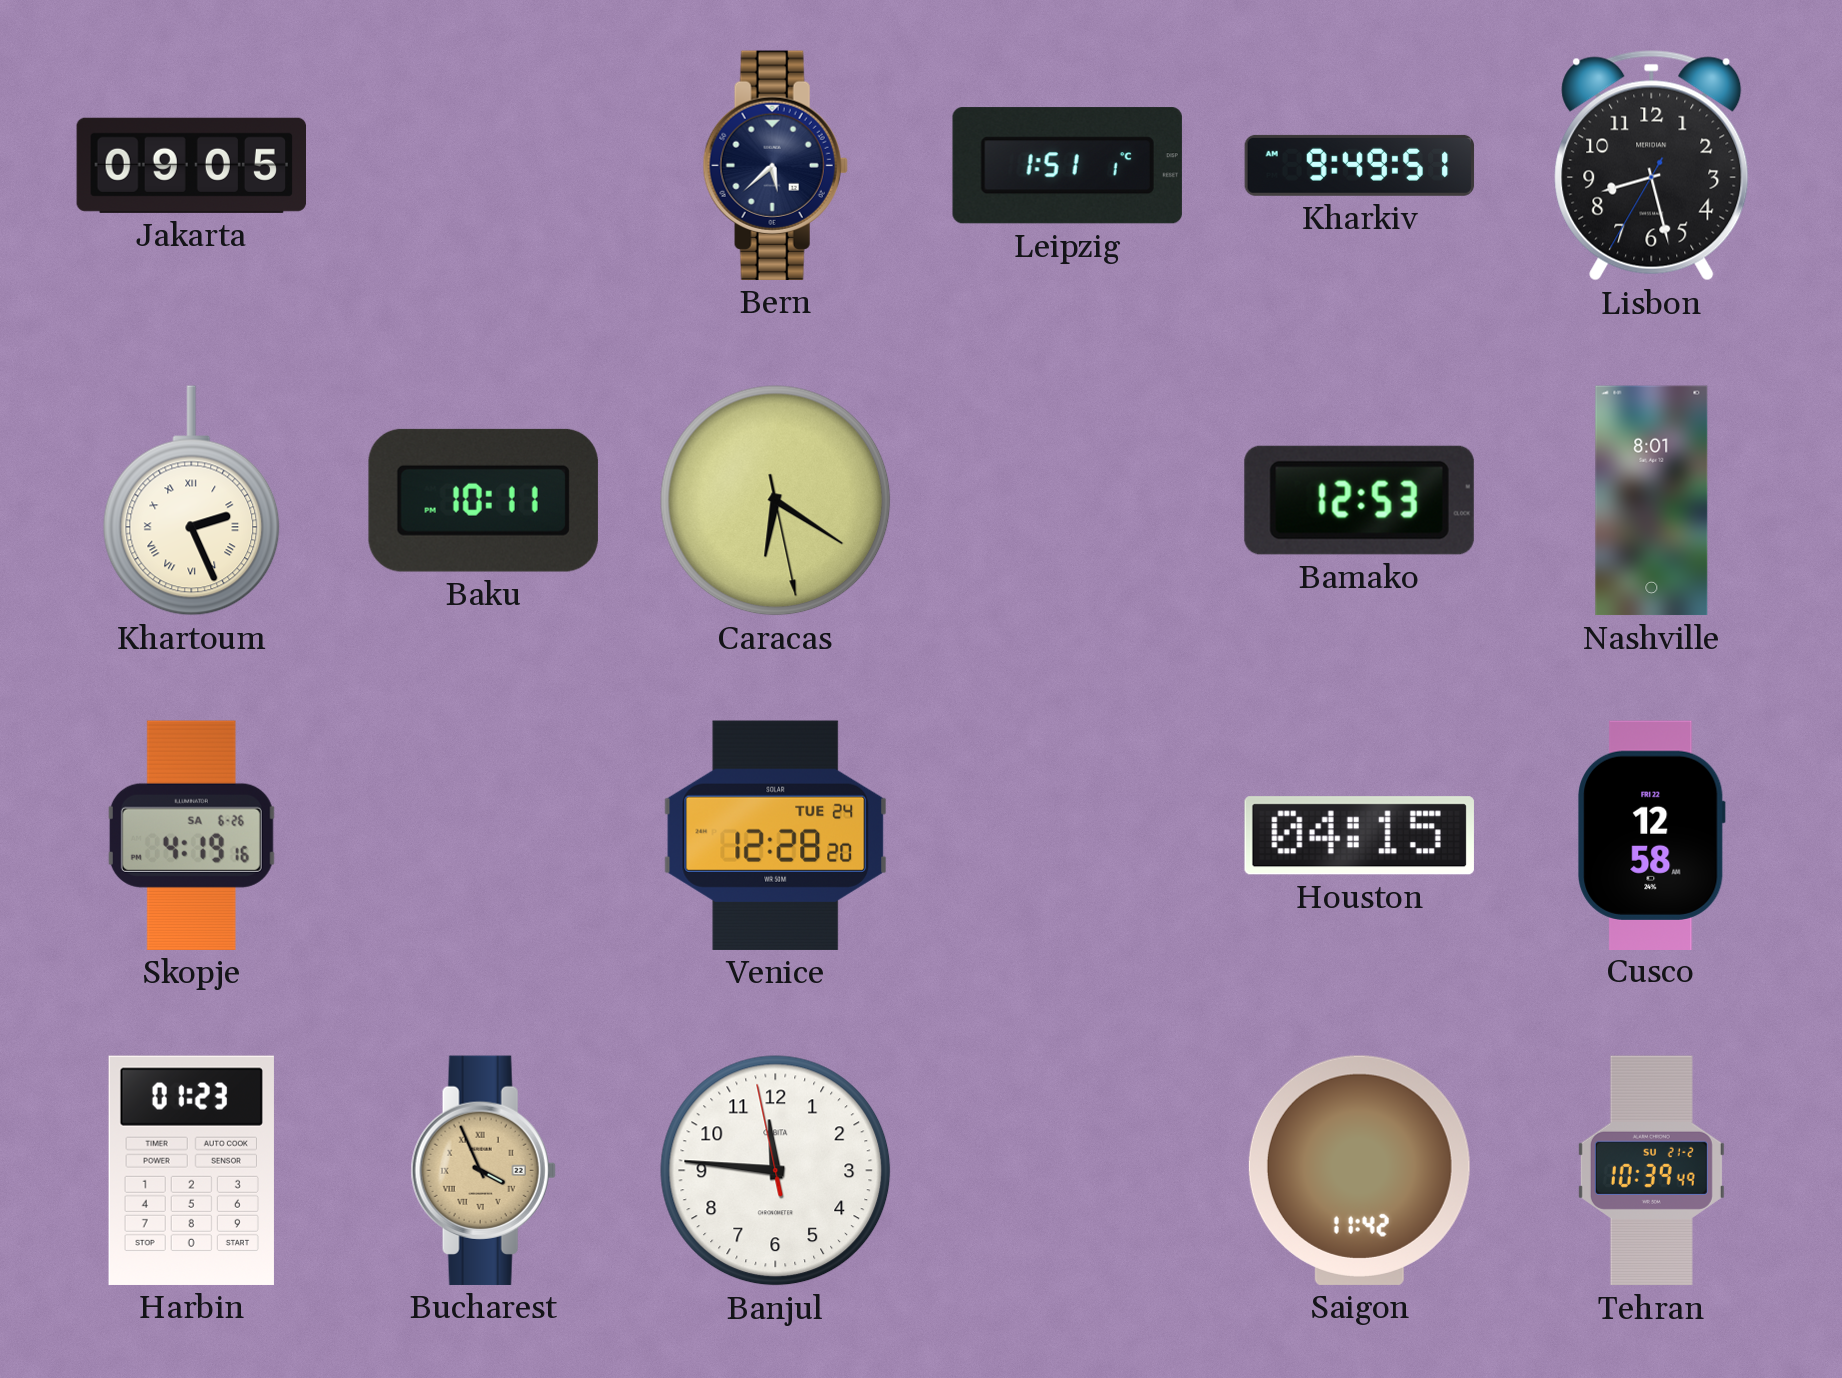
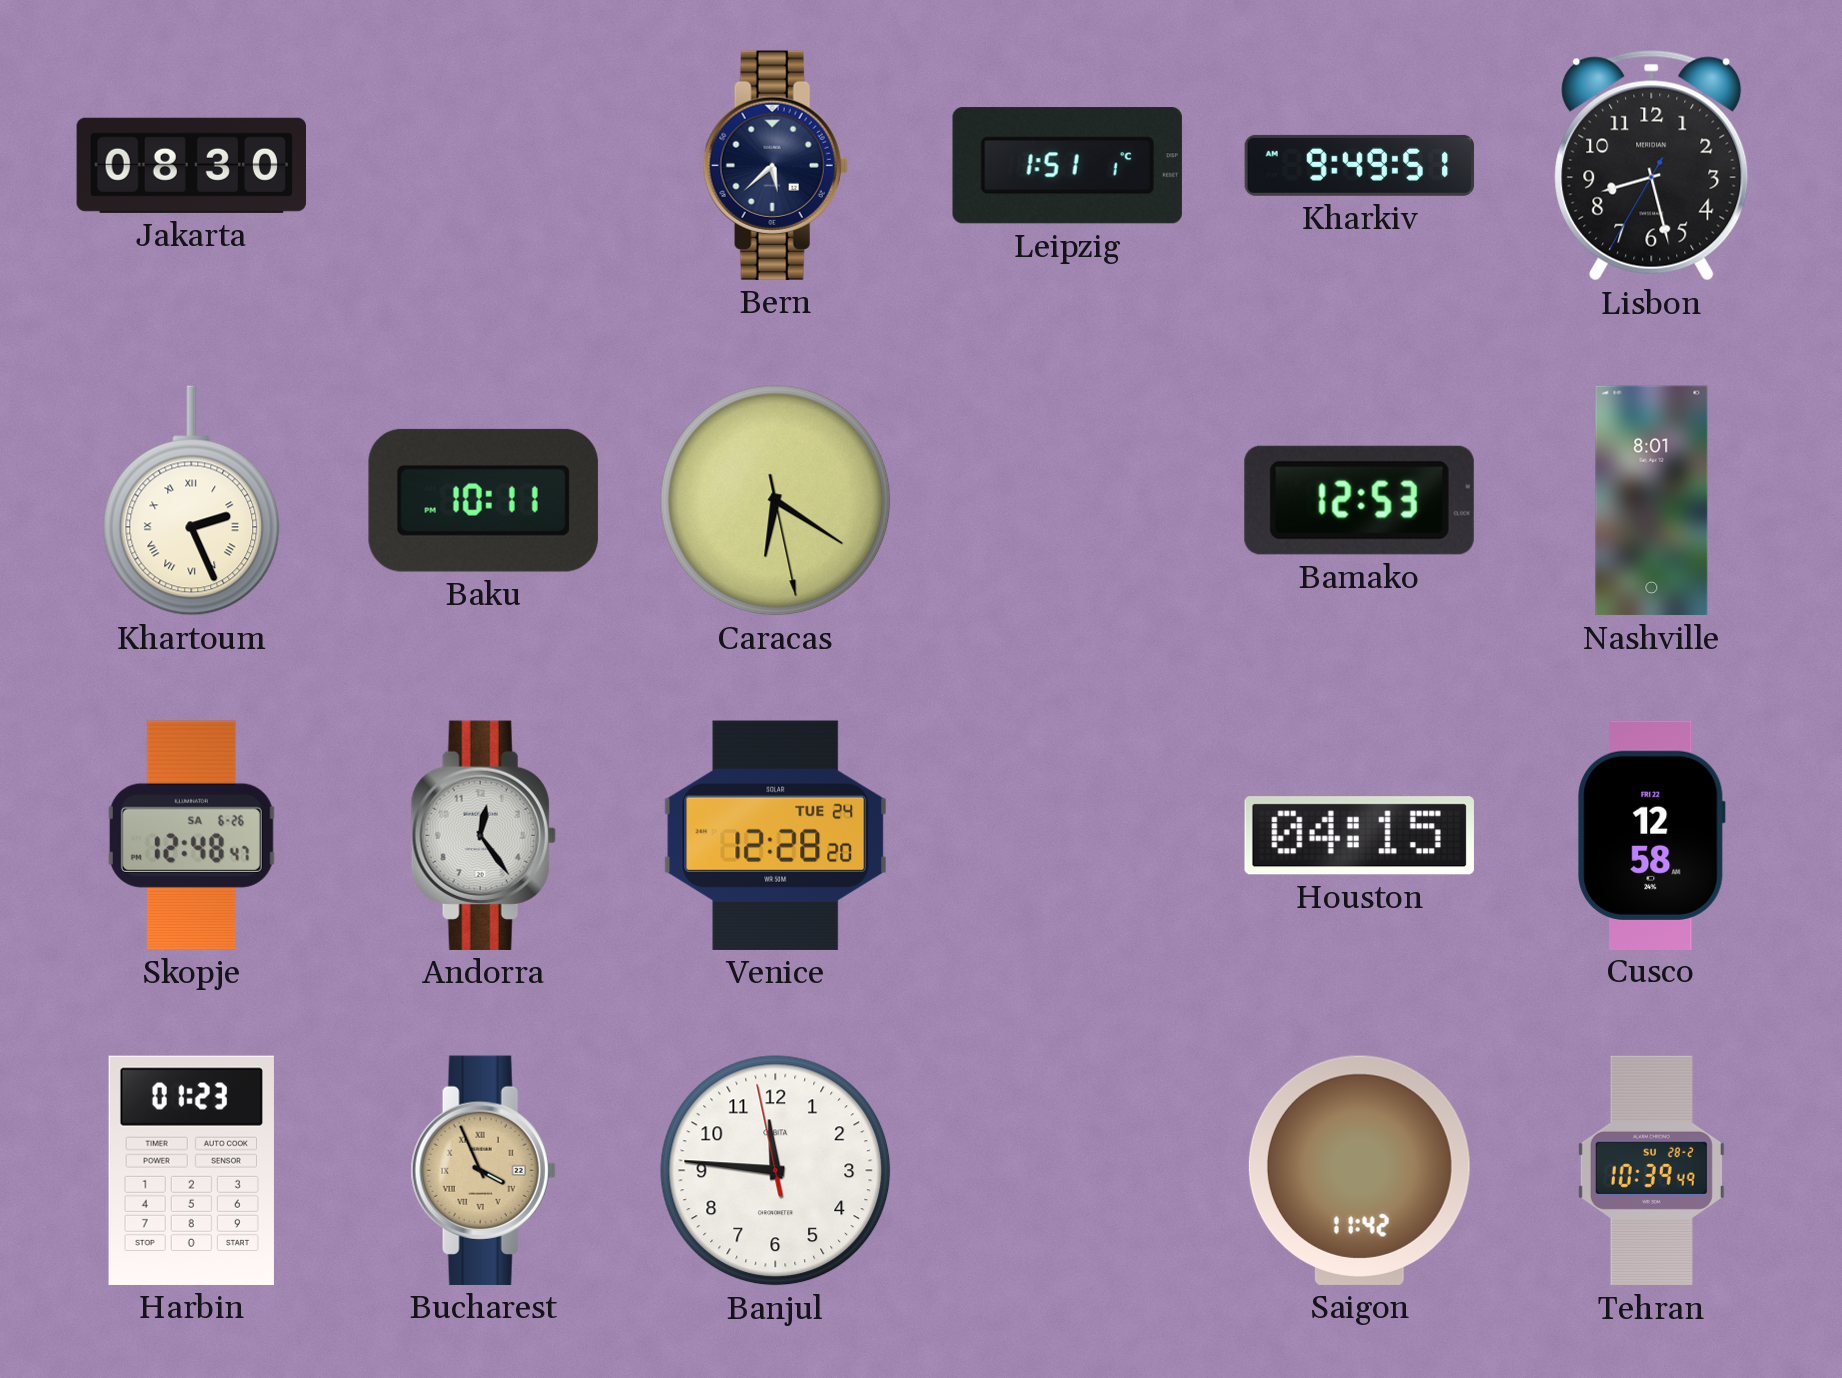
Jakarta: 09:05 -> 08:30
Skopje: 4:19 -> 12:48
Andorra: none -> 12:24
Tehran date: SU 21-2 -> SU 28-2
